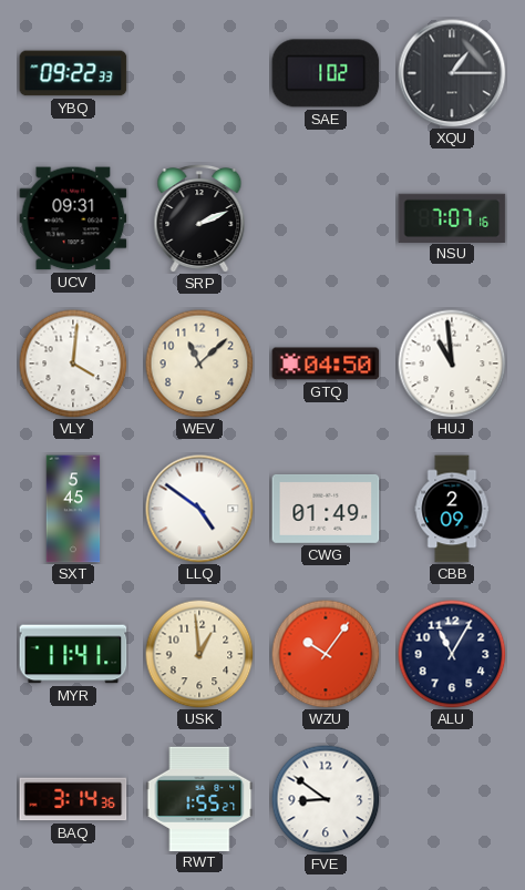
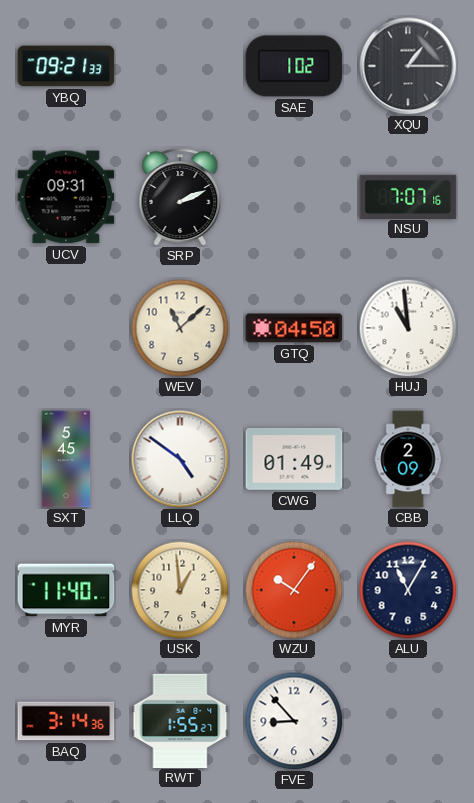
YBQ: 09:22 -> 09:21
VLY: 4:01 -> none
MYR: 11:41 -> 11:40
FVE: 8:51 -> 8:53
